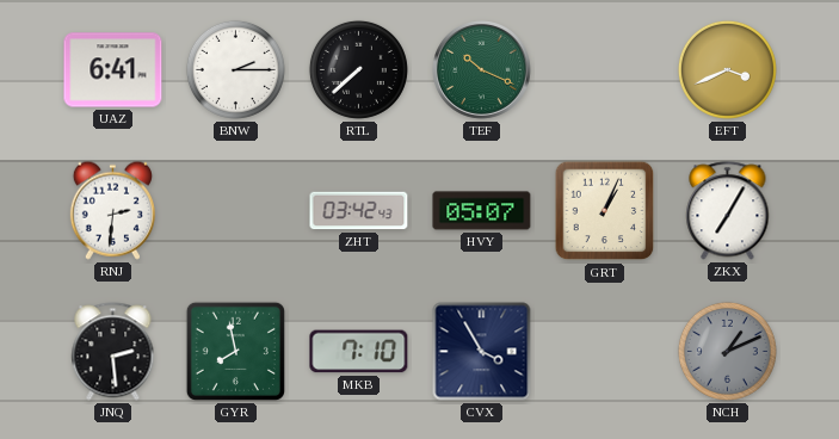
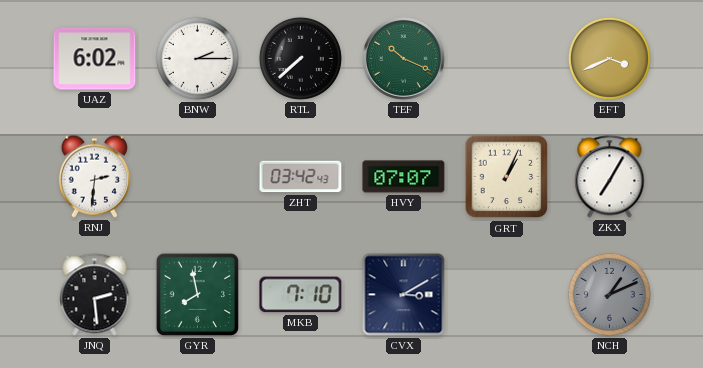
UAZ: 6:41 -> 6:02
HVY: 05:07 -> 07:07
CVX: 3:55 -> 3:10
